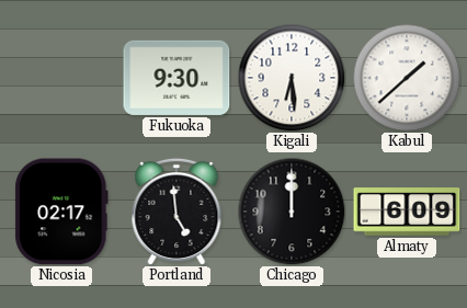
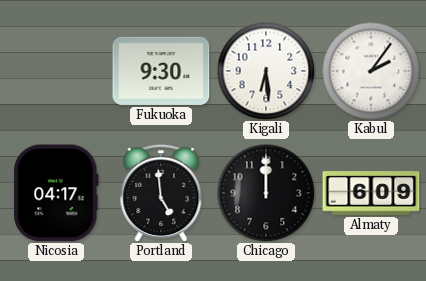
Kabul: 1:38 -> 2:06
Nicosia: 02:17 -> 04:17
